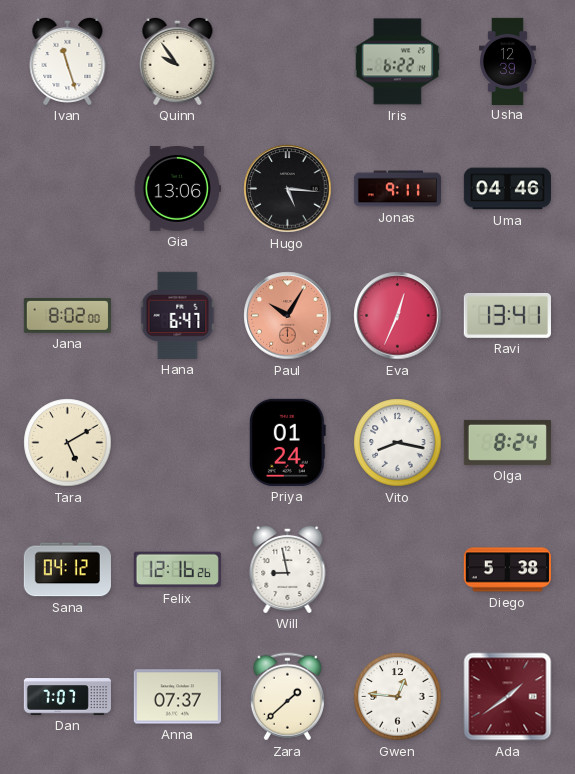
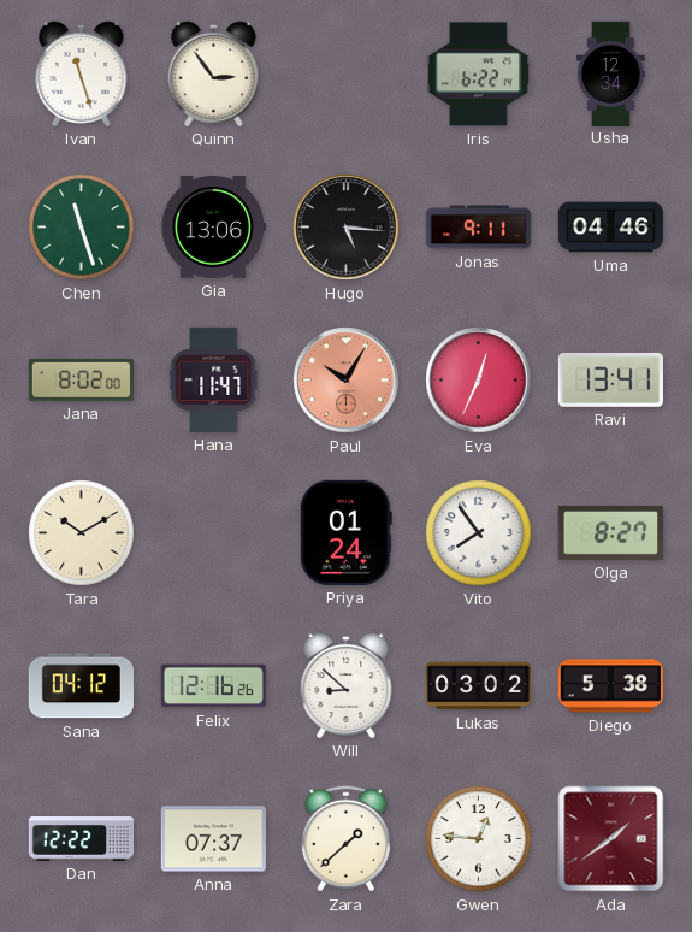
Quinn: 9:54 -> 2:54
Usha: 12:39 -> 12:34
Chen: none -> 11:27
Hana: 6:47 -> 11:47
Tara: 5:10 -> 10:10
Vito: 8:17 -> 7:54
Olga: 8:24 -> 8:27
Will: 8:58 -> 8:52
Lukas: none -> 03:02
Dan: 7:07 -> 12:22
